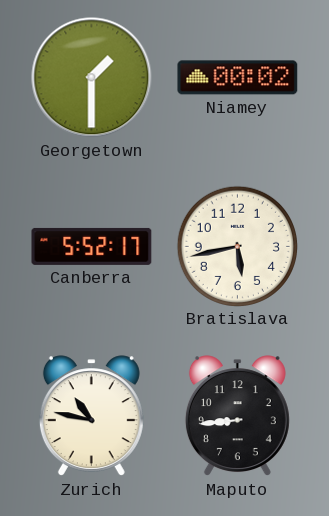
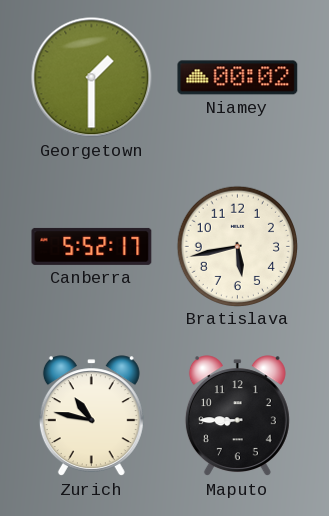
Maputo: 8:44 -> 8:45
